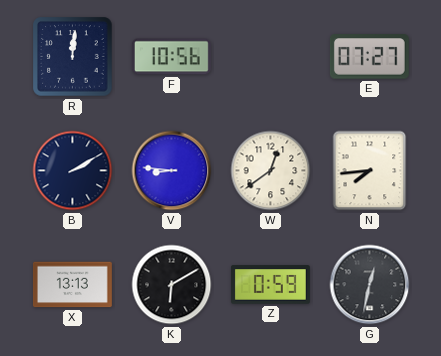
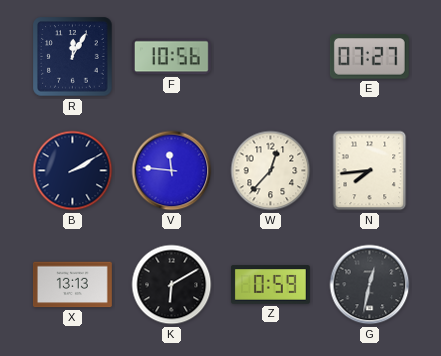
R: 12:01 -> 12:05
V: 8:46 -> 11:46
W: 12:39 -> 12:37
